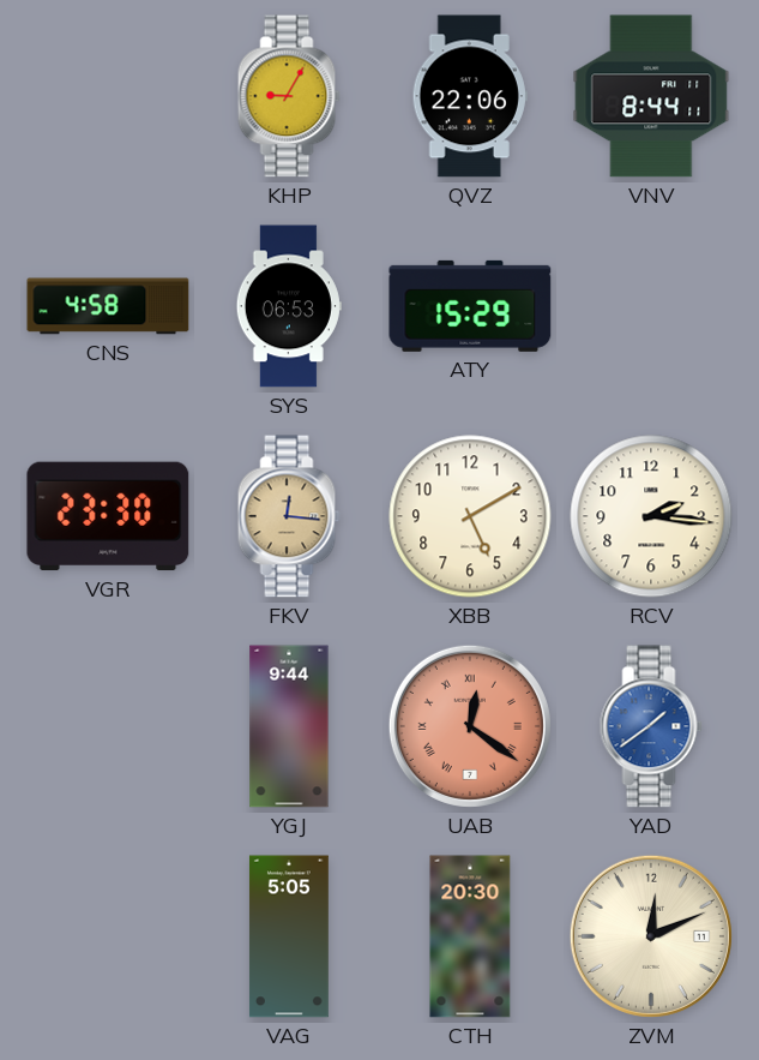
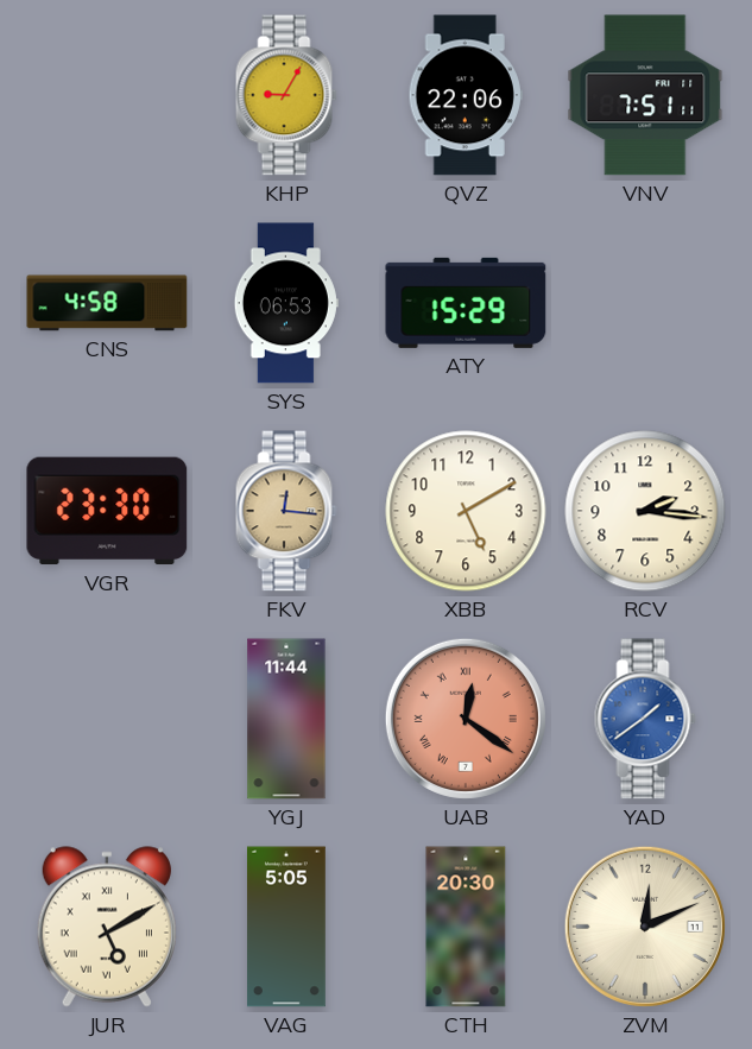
VNV: 8:44 -> 7:51
YGJ: 9:44 -> 11:44
JUR: none -> 5:10
